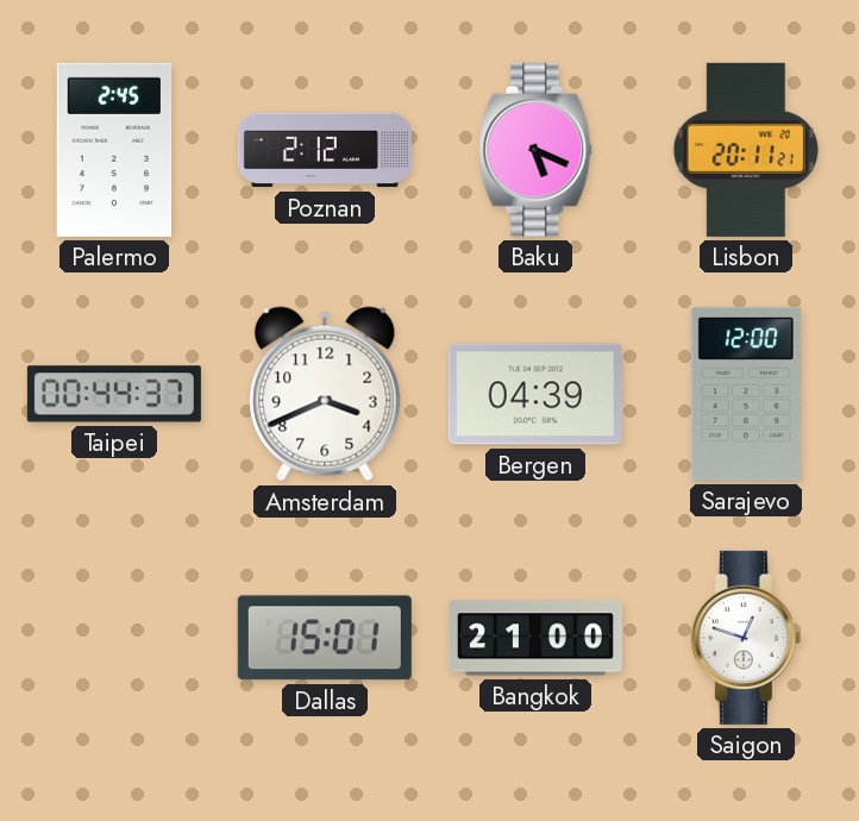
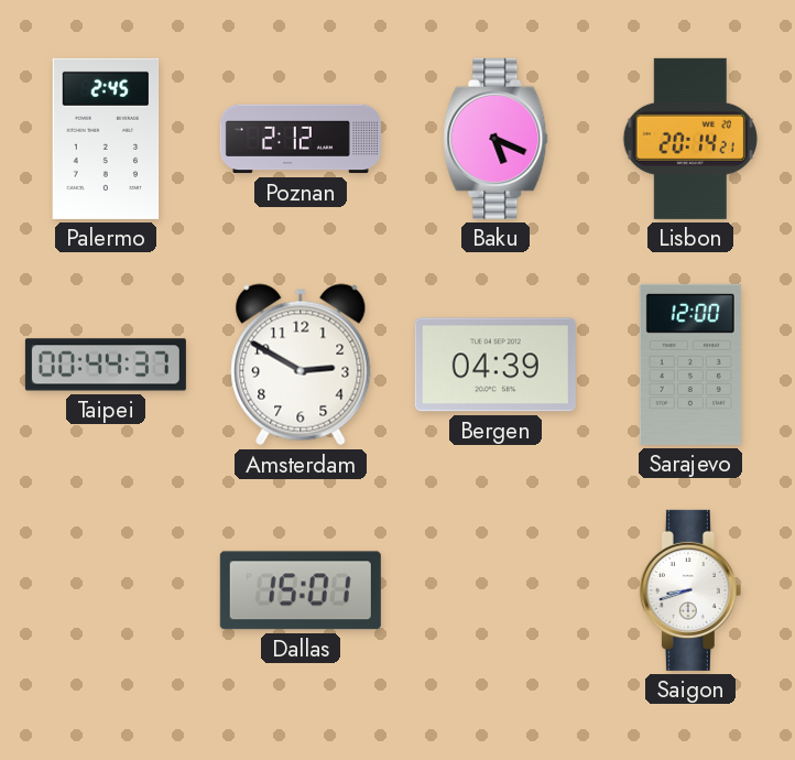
Lisbon: 20:11 -> 20:14
Amsterdam: 3:41 -> 2:50
Bangkok: 21:00 -> none
Saigon: 12:48 -> 8:42
